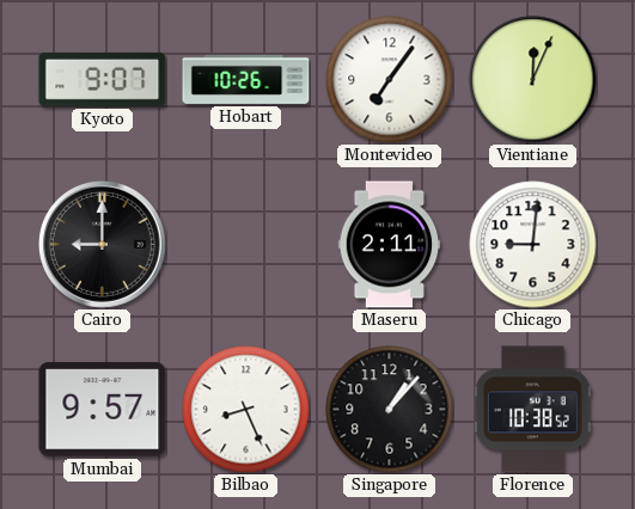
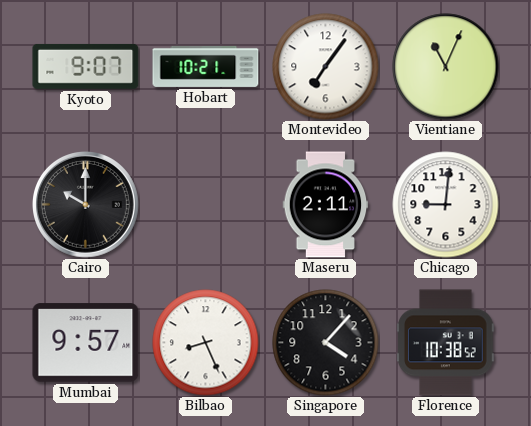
Hobart: 10:26 -> 10:21
Vientiane: 12:04 -> 11:04
Cairo: 9:00 -> 10:00
Singapore: 1:07 -> 4:07
